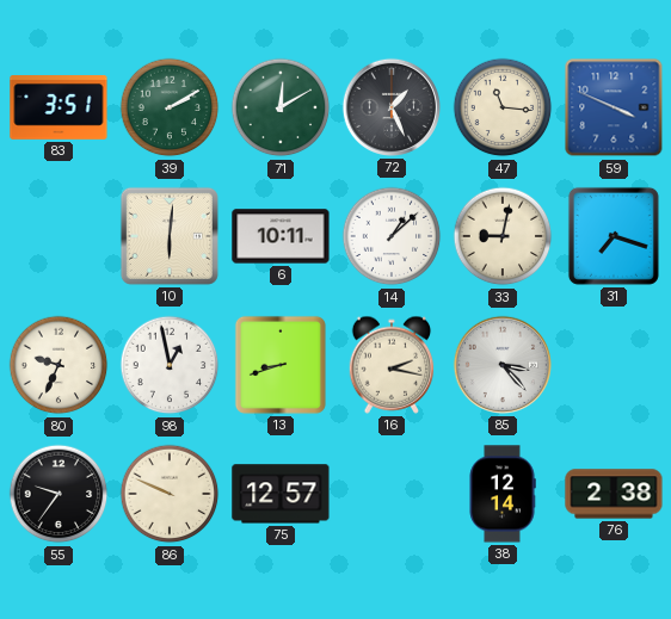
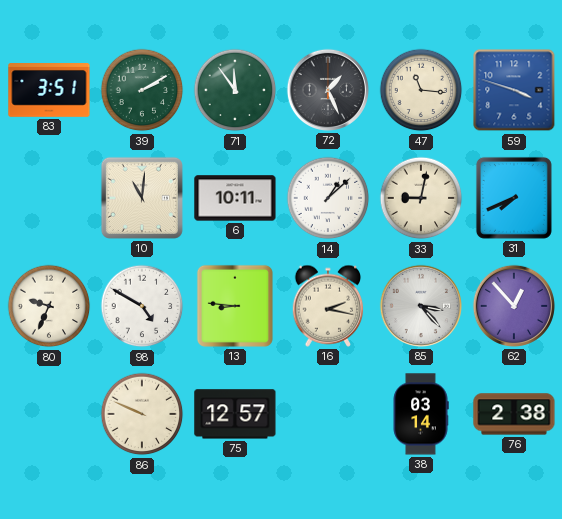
71: 12:10 -> 11:54
59: 3:49 -> 3:48
10: 6:01 -> 11:01
31: 7:18 -> 7:41
98: 12:58 -> 4:50
13: 8:42 -> 8:46
62: none -> 12:53
55: 9:36 -> none
38: 12:14 -> 03:14
